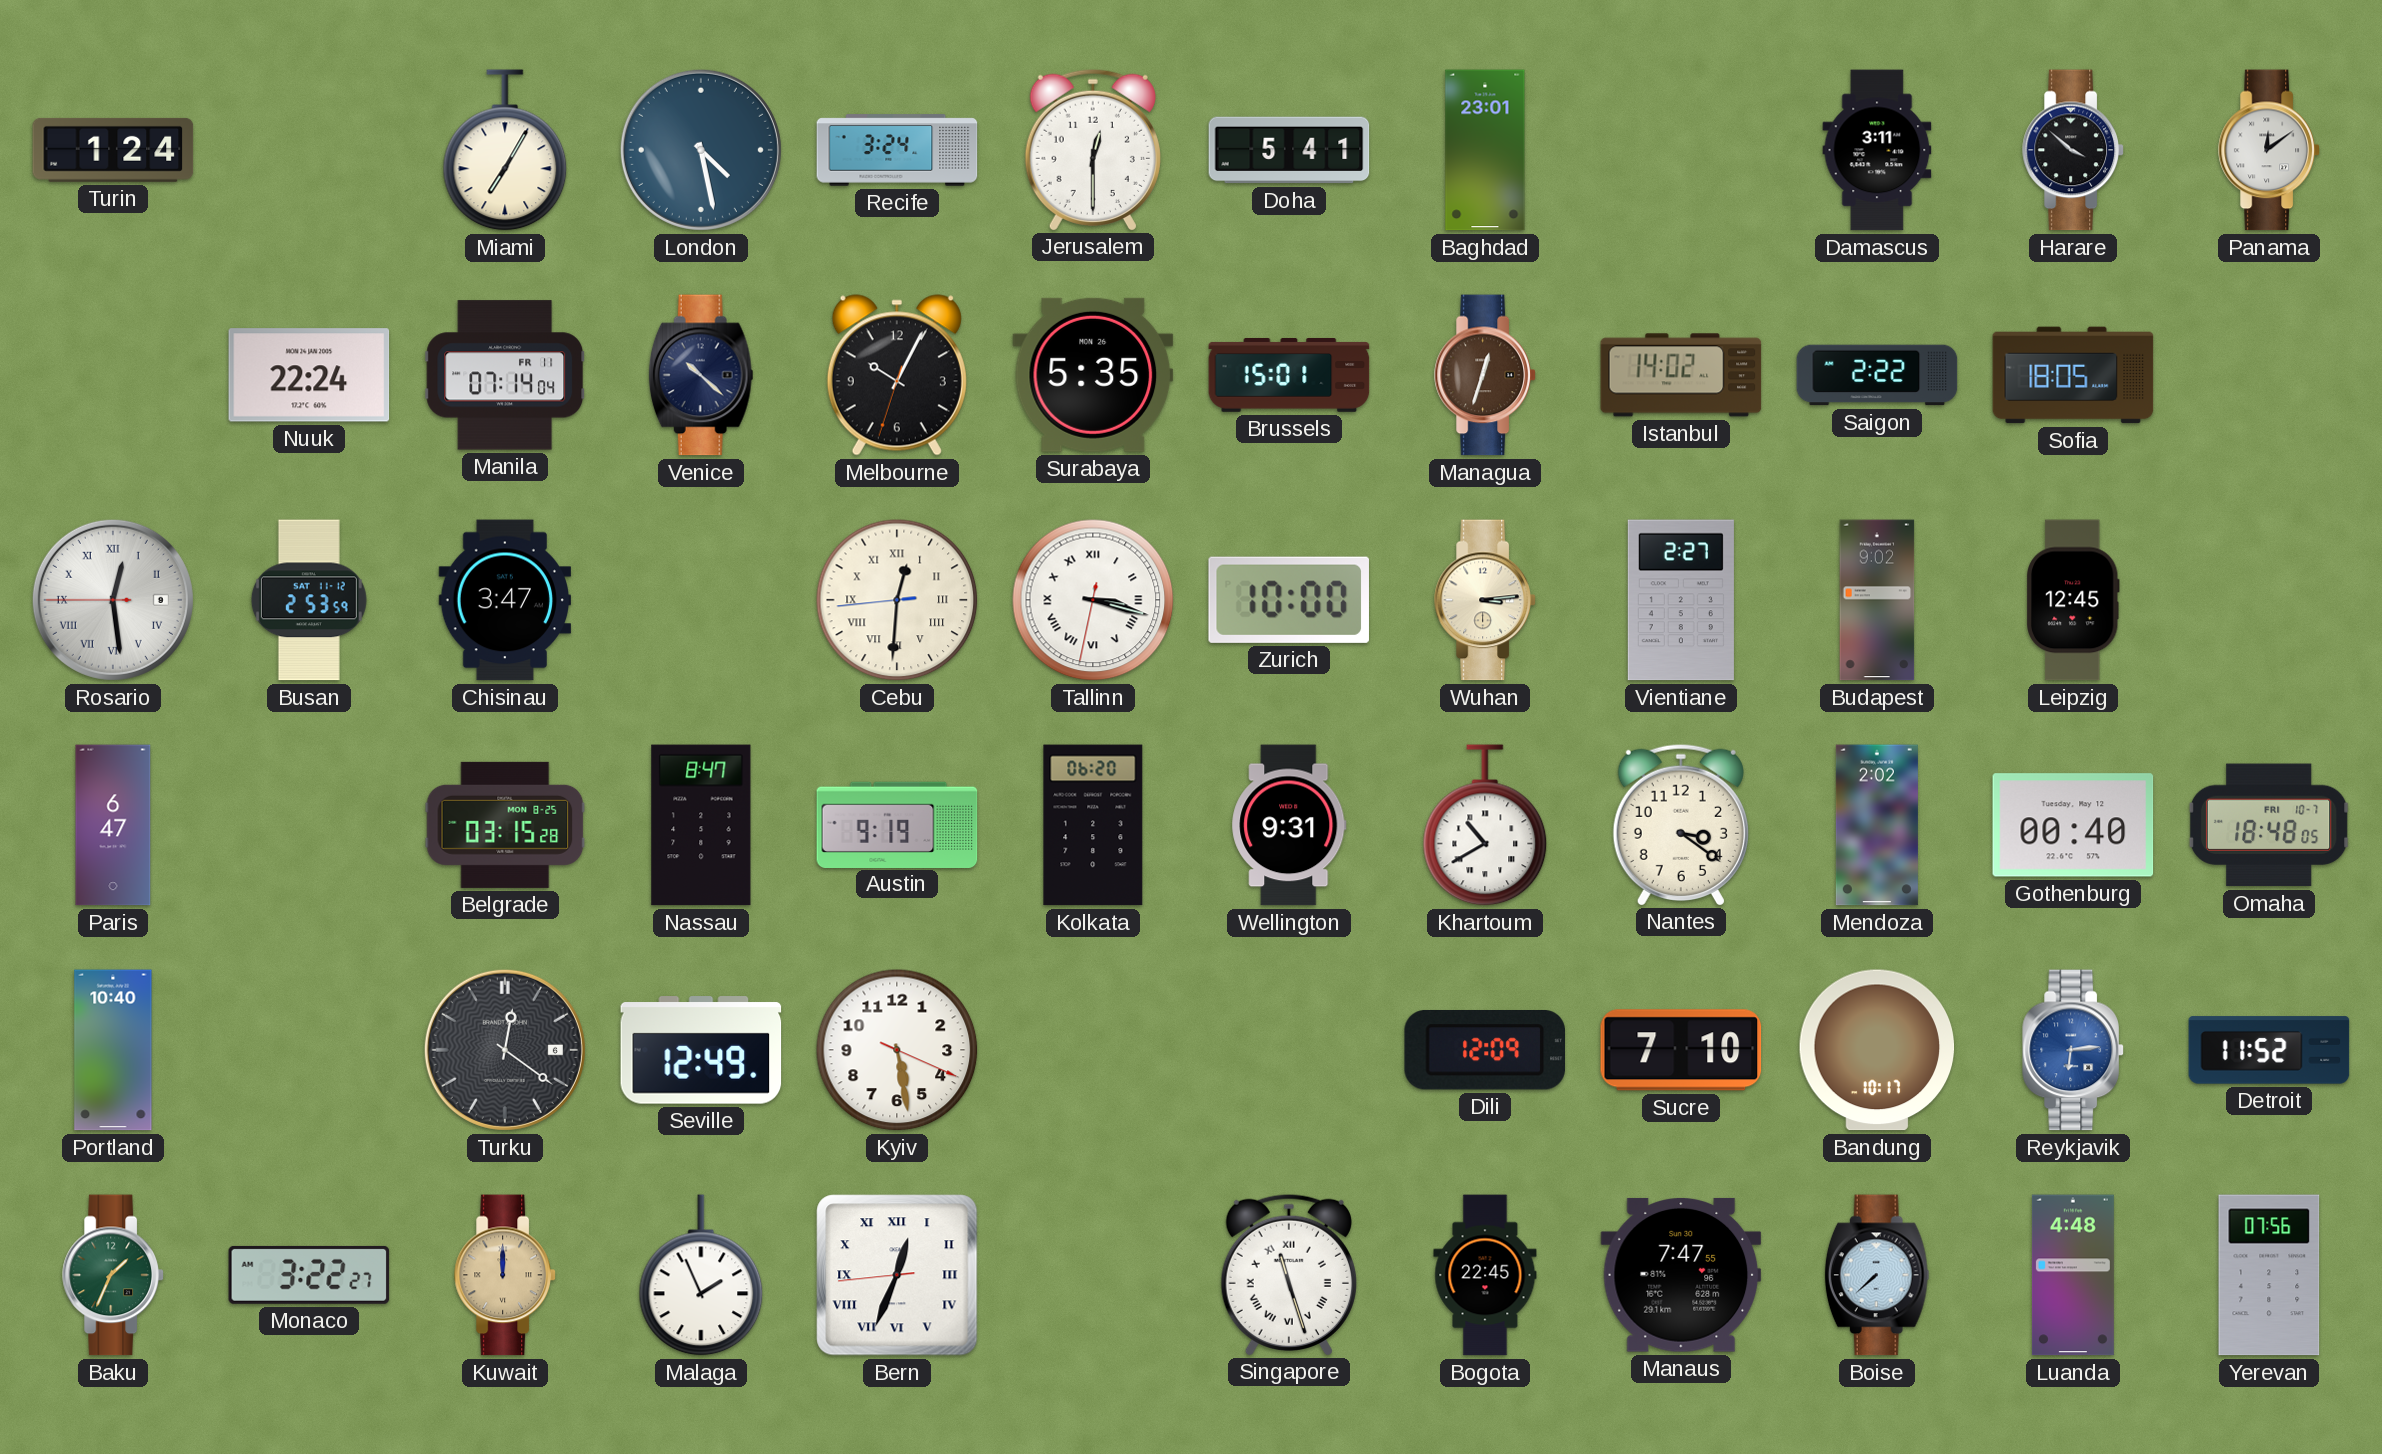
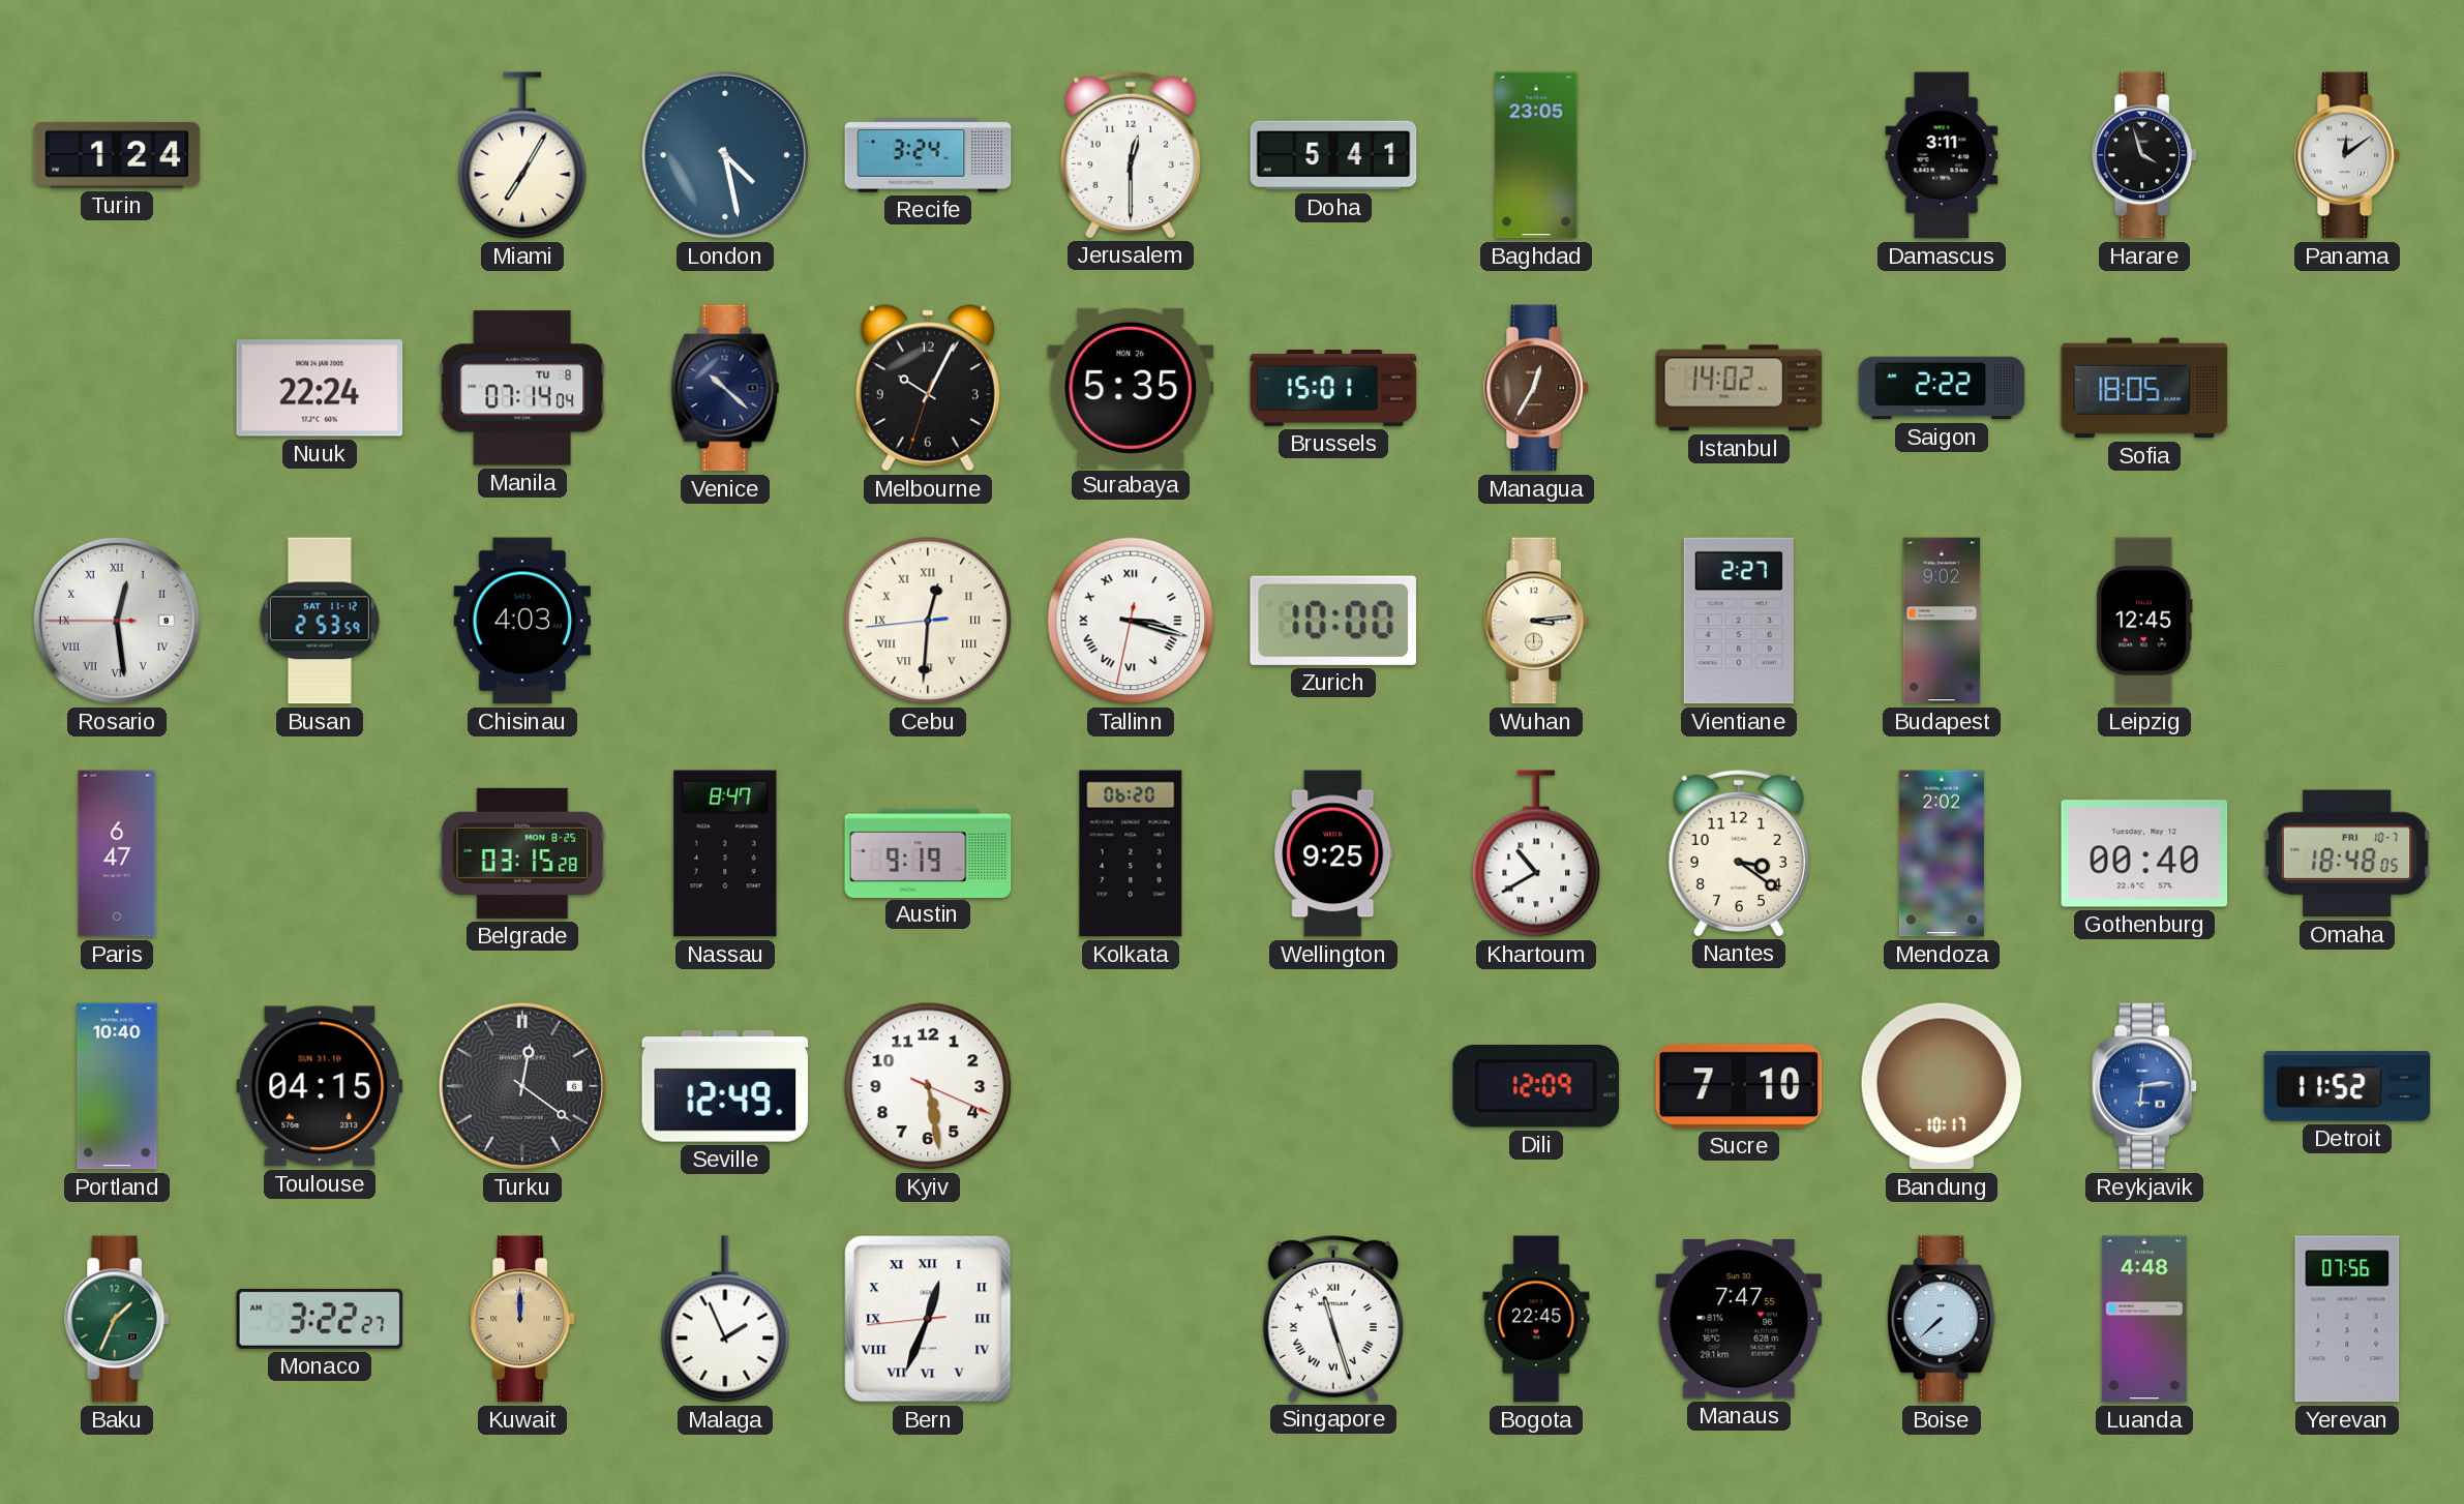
Baghdad: 23:01 -> 23:05
Harare: 3:52 -> 3:57
Manila date: FR 11 -> TU 8
Managua: 12:33 -> 12:35
Chisinau: 3:47 -> 4:03
Wellington: 9:31 -> 9:25
Toulouse: none -> 04:15
